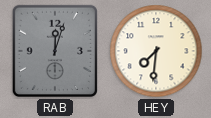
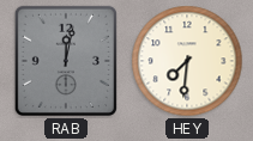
RAB: 12:03 -> 12:02
